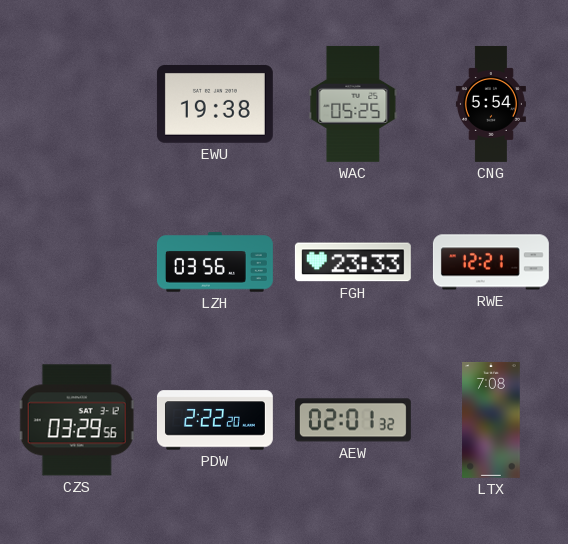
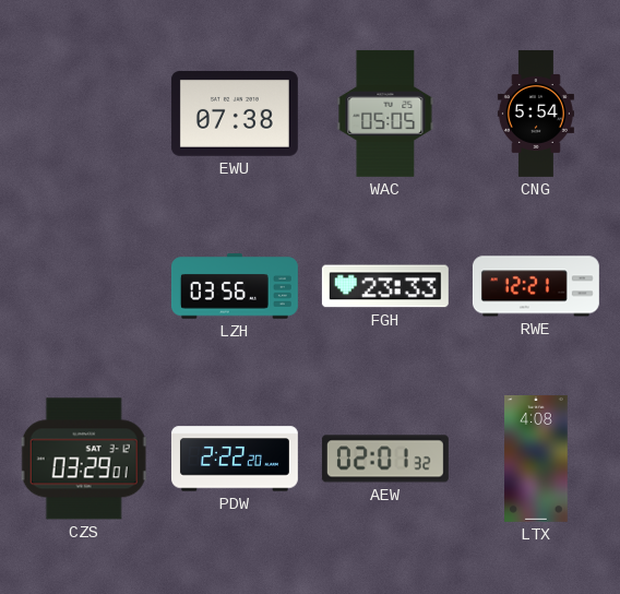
EWU: 19:38 -> 07:38
WAC: 05:25 -> 05:05
CZS: 03:29:56 -> 03:29:01
LTX: 7:08 -> 4:08
